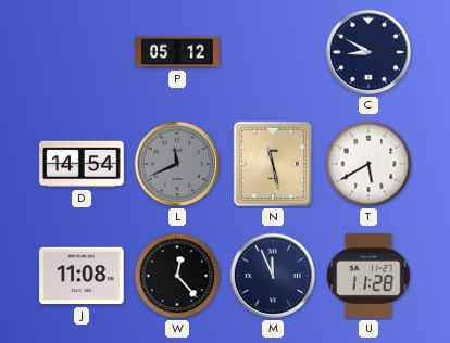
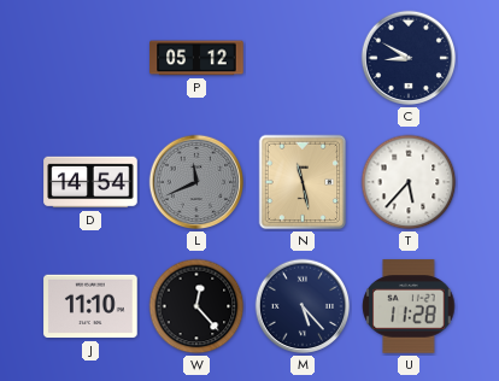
T: 5:40 -> 5:37
J: 11:08 -> 11:10
M: 11:56 -> 5:23
